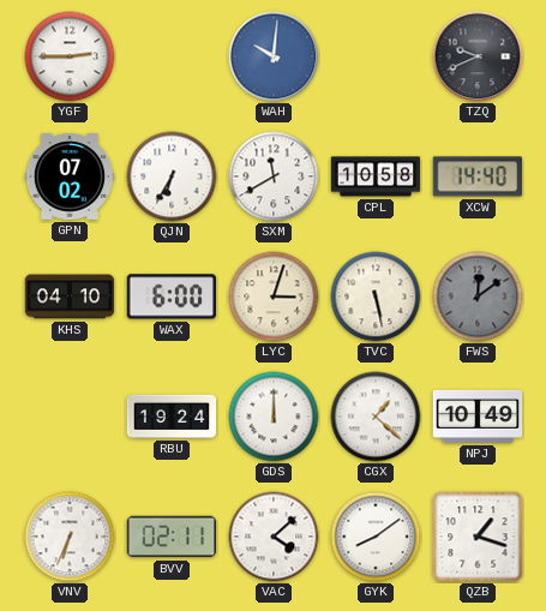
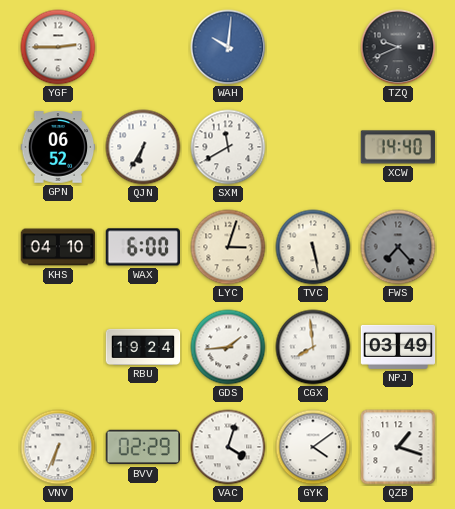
GPN: 07:02 -> 06:52
CPL: 10:58 -> none
FWS: 12:09 -> 7:23
GDS: 12:00 -> 1:44
CGX: 1:22 -> 7:59
NPJ: 10:49 -> 03:49
BVV: 02:11 -> 02:29
VAC: 4:08 -> 4:03
GYK: 8:09 -> 4:09
